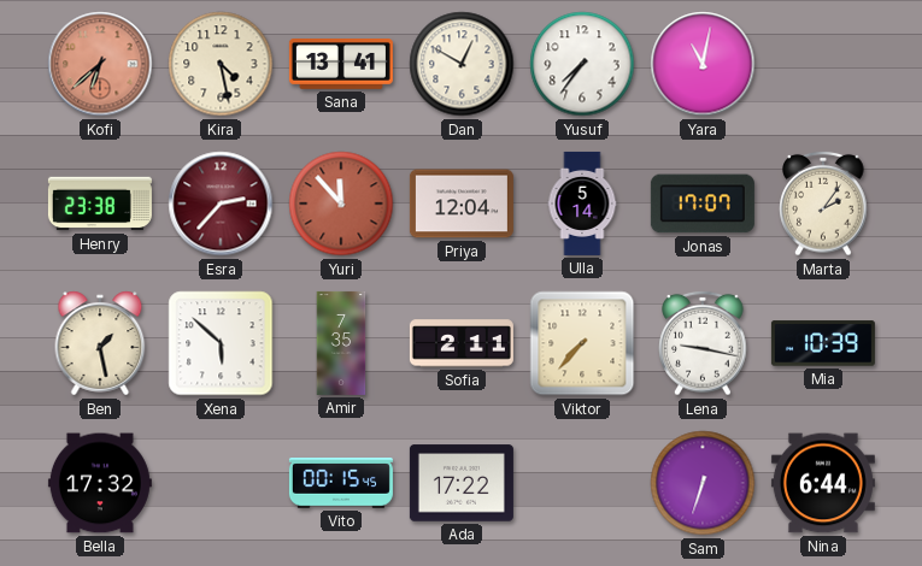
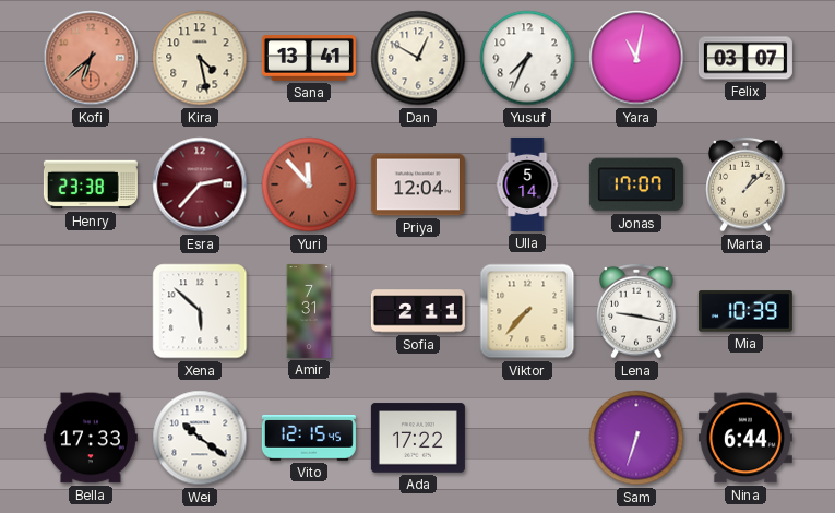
Yusuf: 7:36 -> 7:34
Felix: none -> 03:07
Marta: 2:06 -> 1:08
Ben: 1:28 -> none
Amir: 7:35 -> 7:31
Bella: 17:32 -> 17:33
Wei: none -> 10:21
Vito: 00:15 -> 12:15
